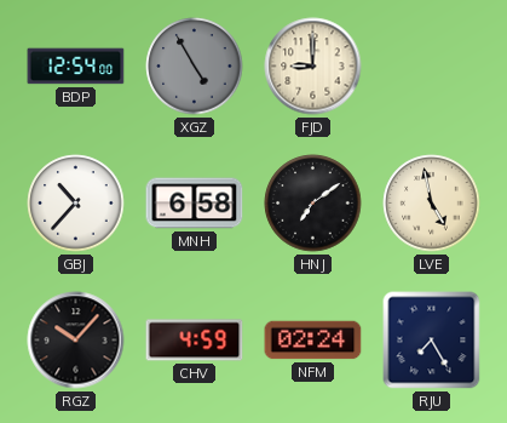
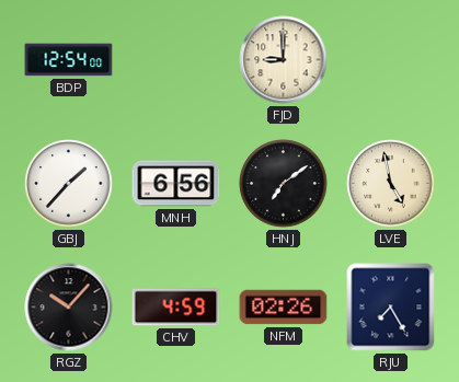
XGZ: 4:55 -> none
GBJ: 10:37 -> 1:37
MNH: 6:58 -> 6:56
NFM: 02:24 -> 02:26
